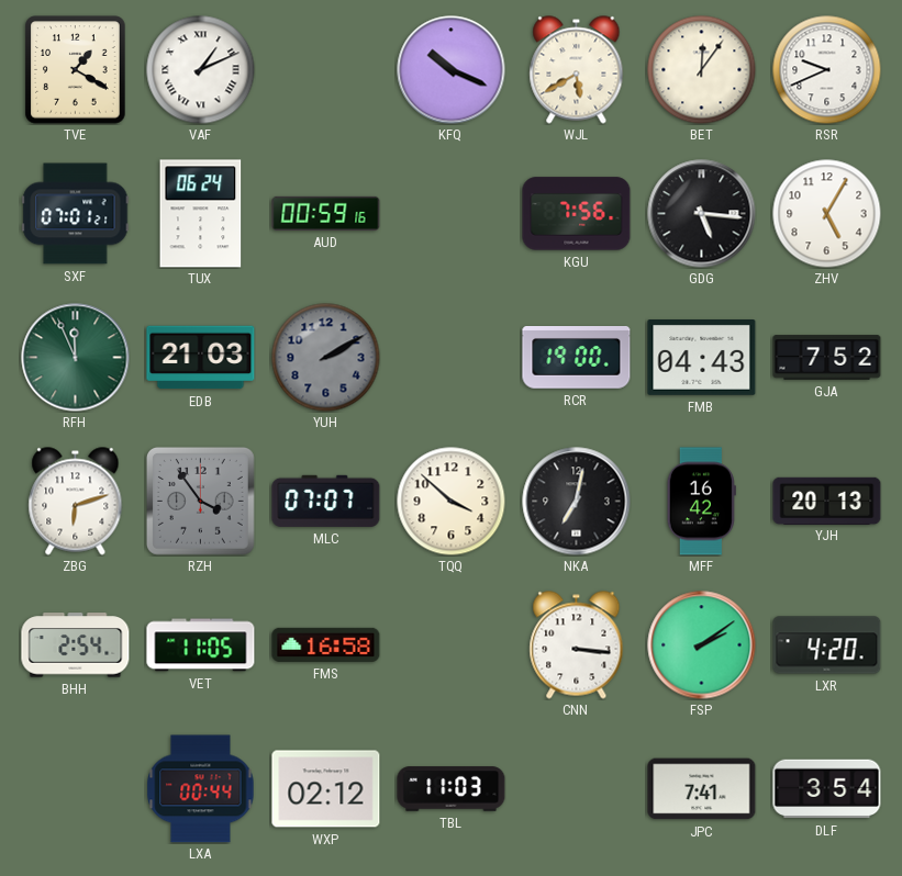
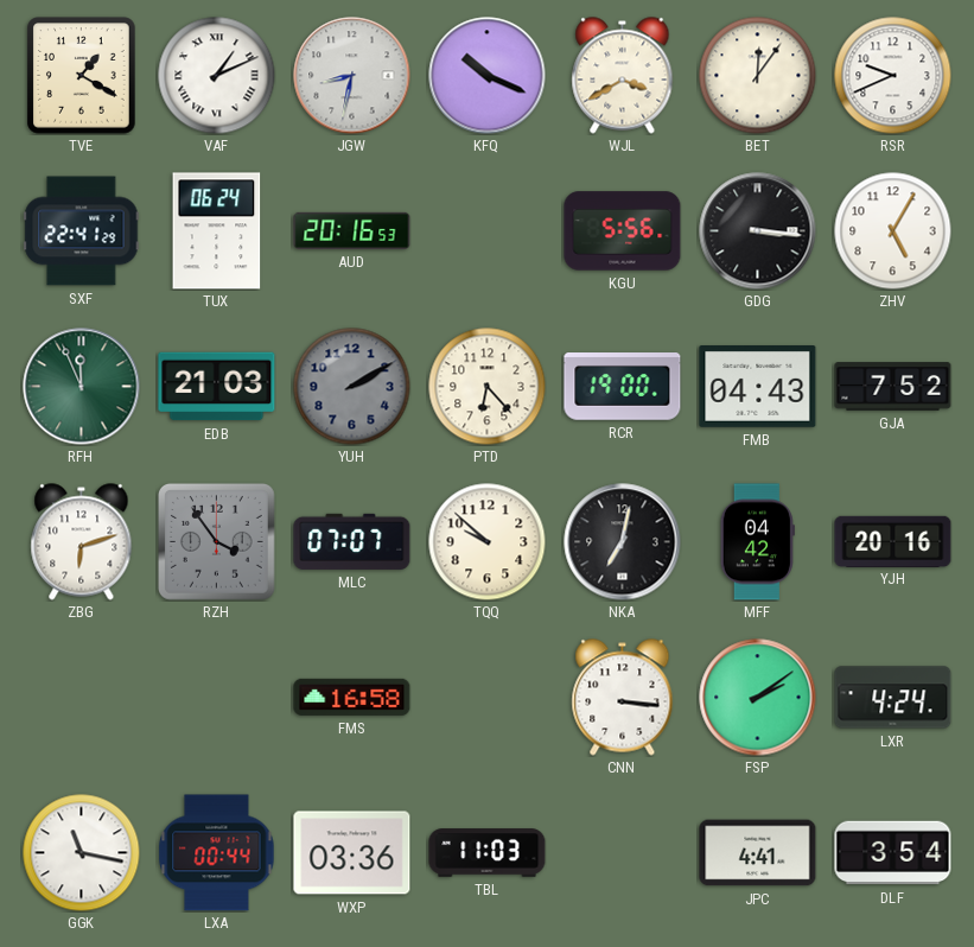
JGW: none -> 8:32
WJL: 5:40 -> 3:40
SXF: 07:01 -> 22:41
AUD: 00:59 -> 20:16
KGU: 7:56 -> 5:56
GDG: 5:16 -> 3:16
PTD: none -> 6:23
TQQ: 3:52 -> 9:52
MFF: 16:42 -> 04:42
YJH: 20:13 -> 20:16
BHH: 2:54 -> none
VET: 11:05 -> none
LXR: 4:20 -> 4:24
GGK: none -> 11:17
WXP: 02:12 -> 03:36
JPC: 7:41 -> 4:41
